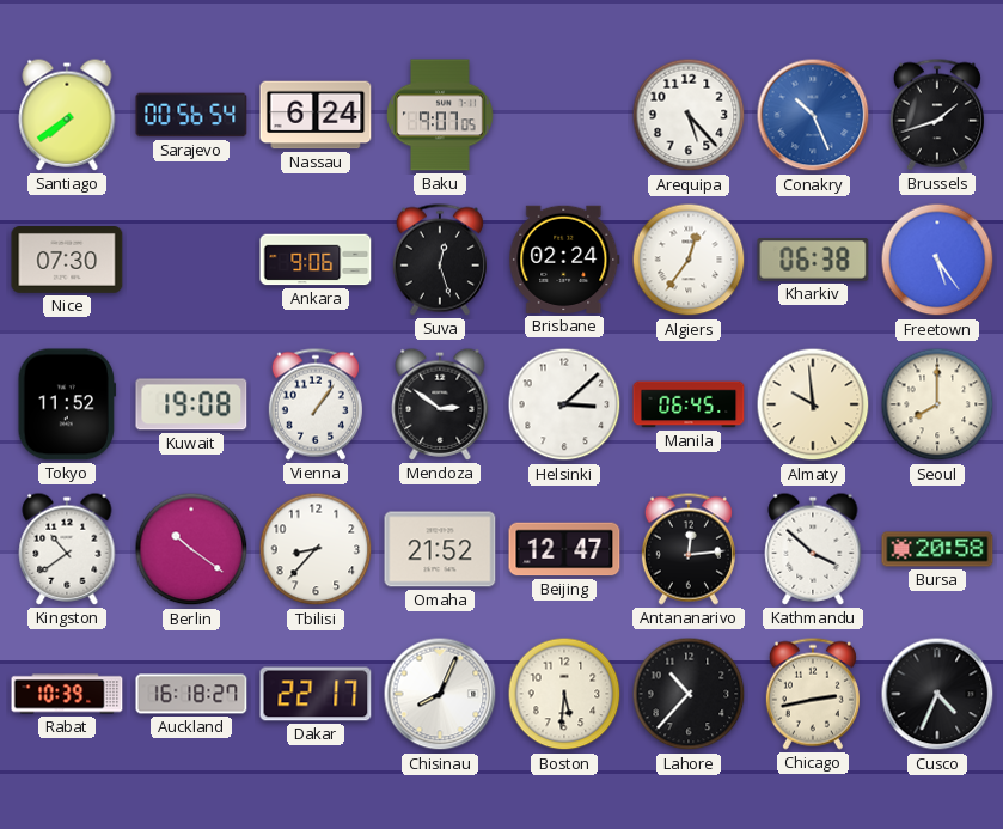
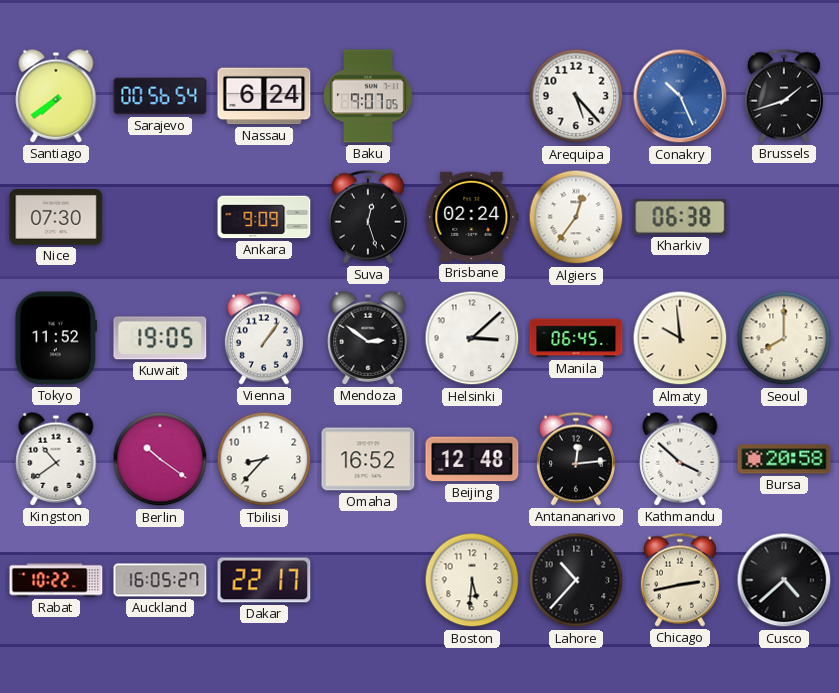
Ankara: 9:06 -> 9:09
Freetown: 5:24 -> none
Kuwait: 19:08 -> 19:05
Omaha: 21:52 -> 16:52
Beijing: 12:47 -> 12:48
Rabat: 10:39 -> 10:22
Auckland: 16:18 -> 16:05
Chisinau: 8:04 -> none
Cusco: 4:34 -> 4:38
